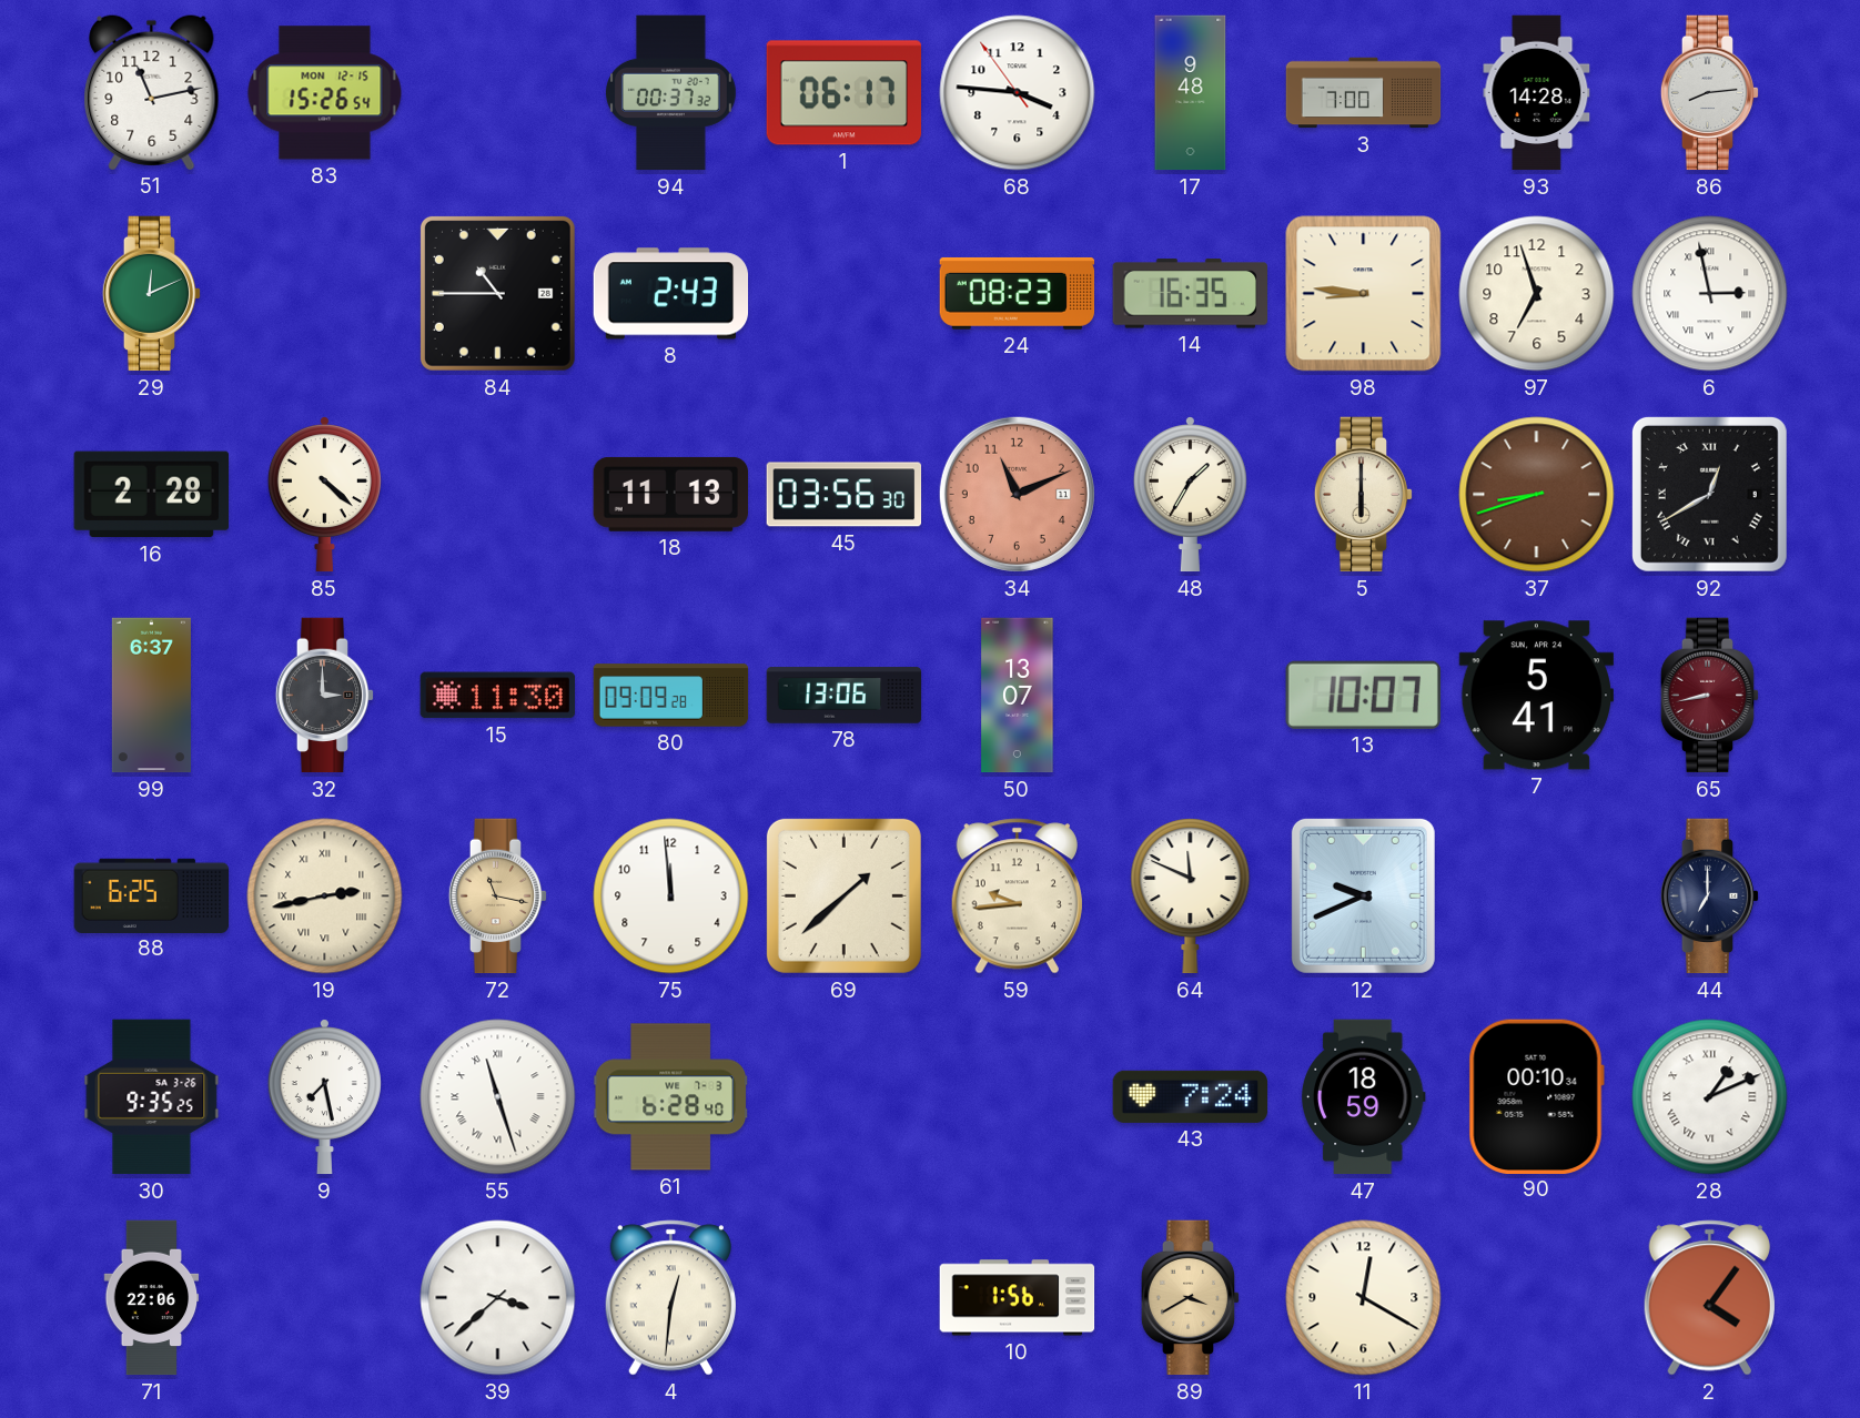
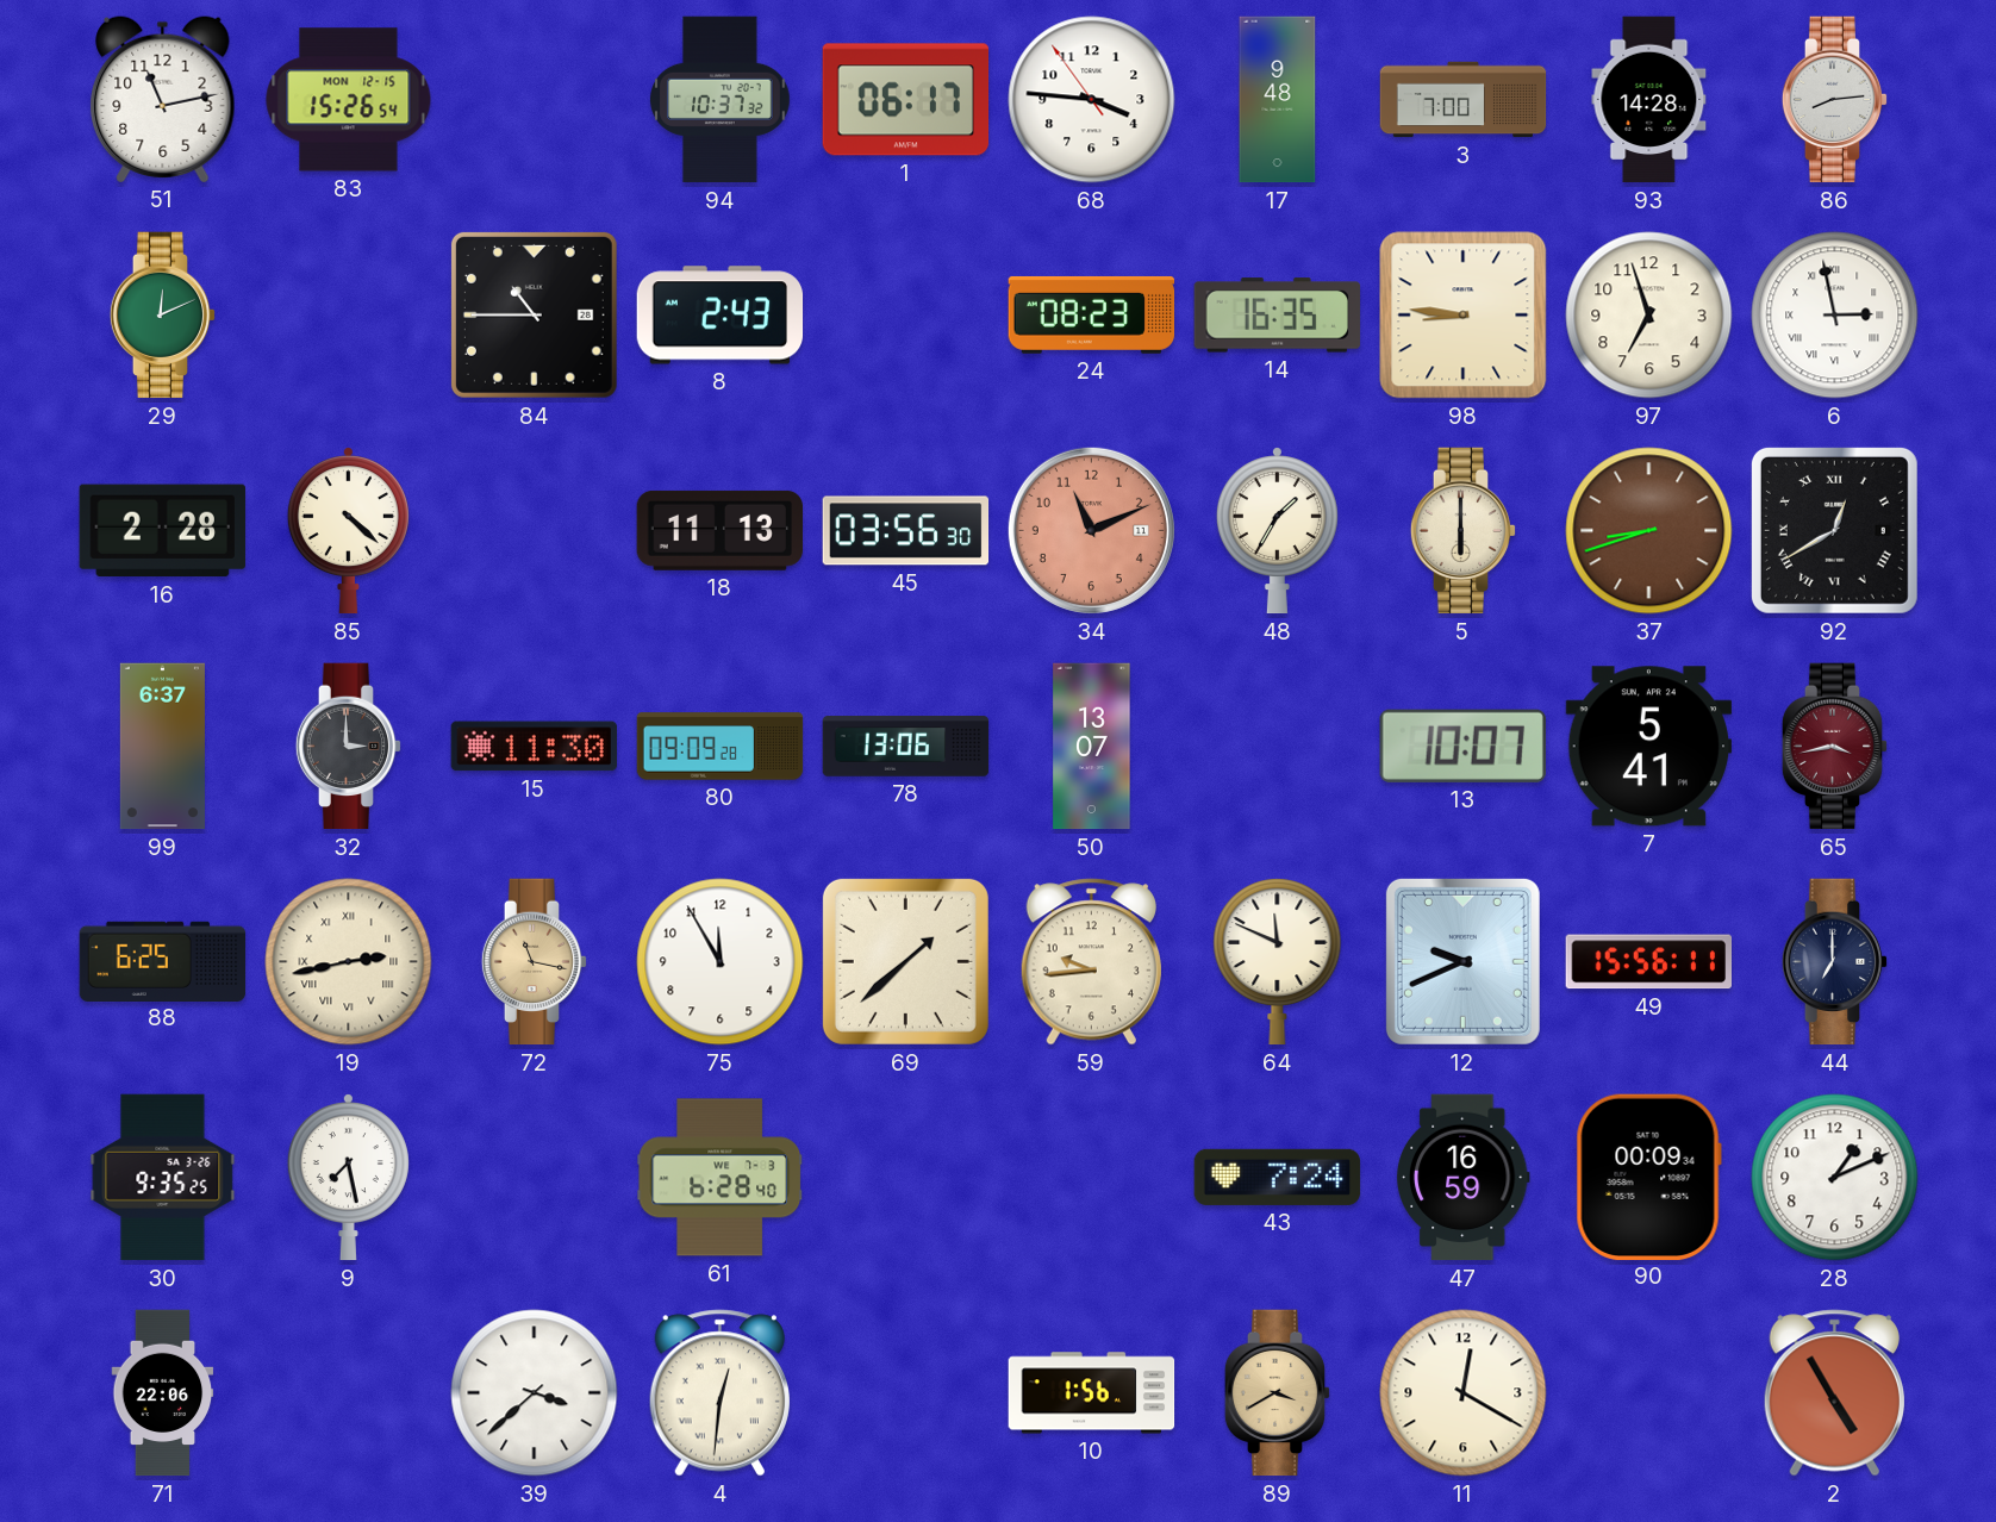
94: 00:37 -> 10:37
65: 8:43 -> 3:43
75: 11:59 -> 11:55
49: none -> 15:56
55: 11:27 -> none
47: 18:59 -> 16:59
90: 00:10 -> 00:09
28 numerals: Roman -> Arabic
2: 4:06 -> 4:55
